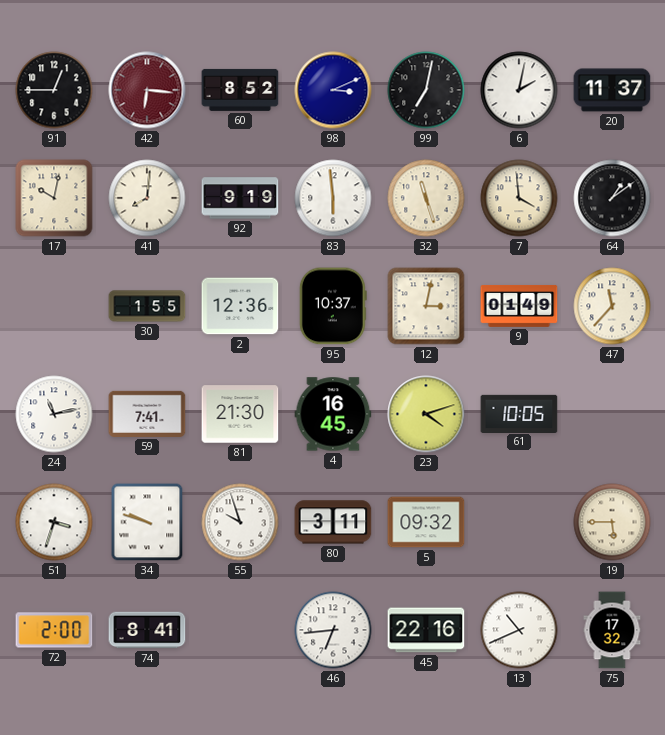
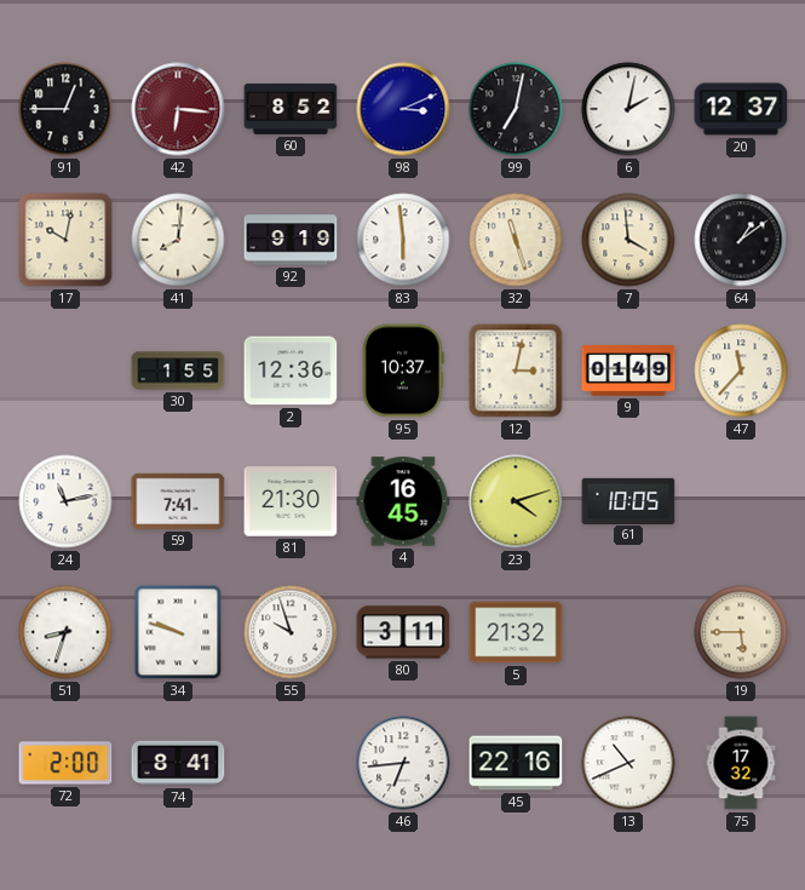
20: 11:37 -> 12:37
51: 3:33 -> 8:33
5: 09:32 -> 21:32
